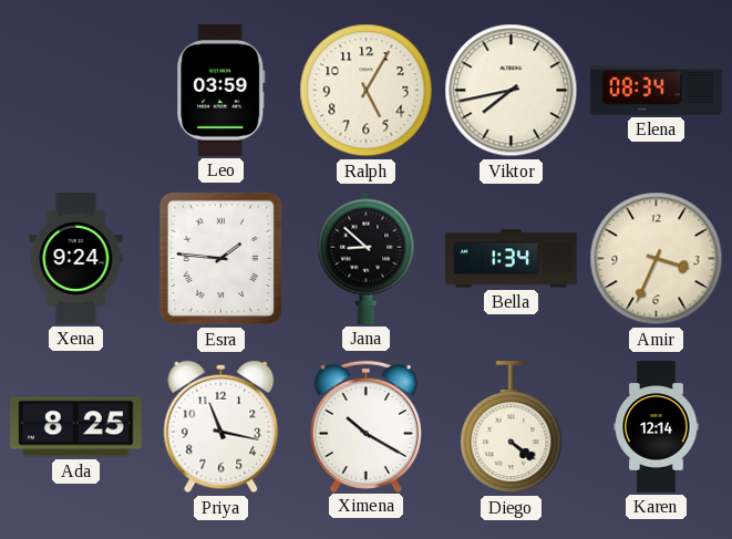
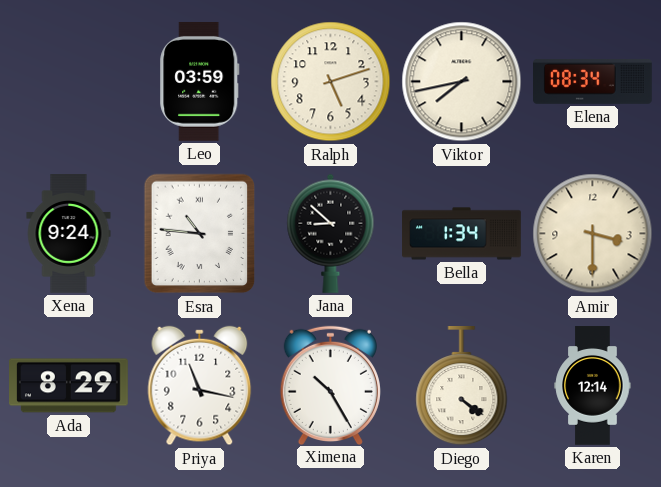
Ralph: 5:05 -> 5:12
Esra: 1:46 -> 10:46
Amir: 3:34 -> 3:30
Ada: 8:25 -> 8:29
Ximena: 10:20 -> 10:25
